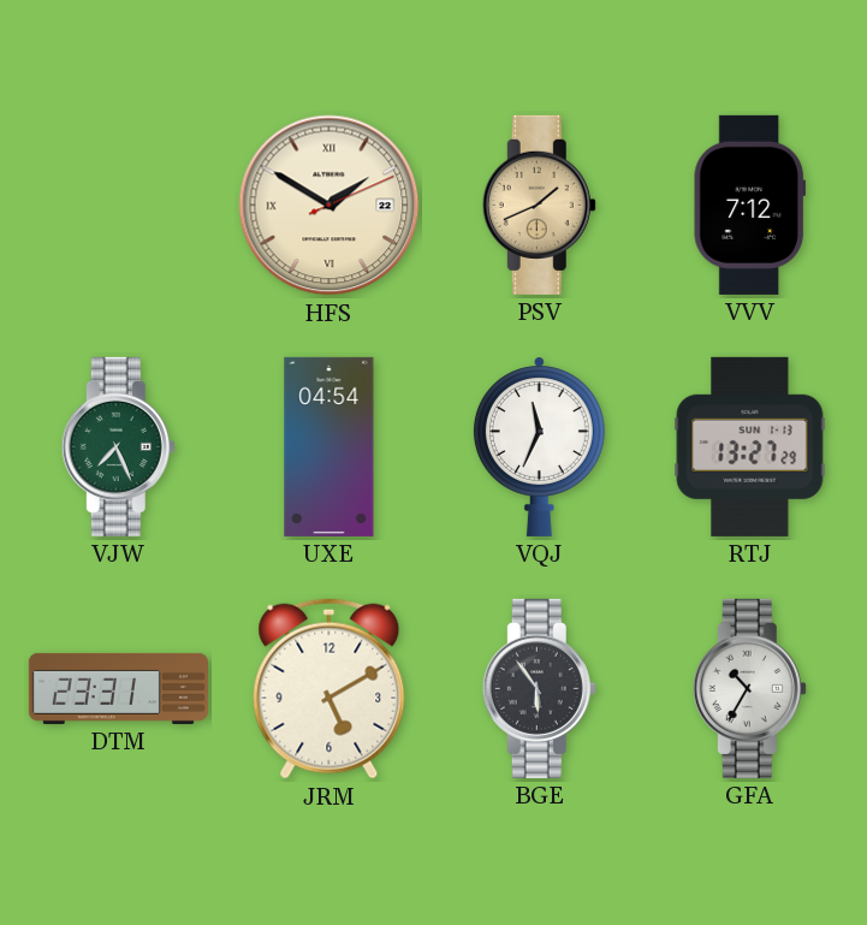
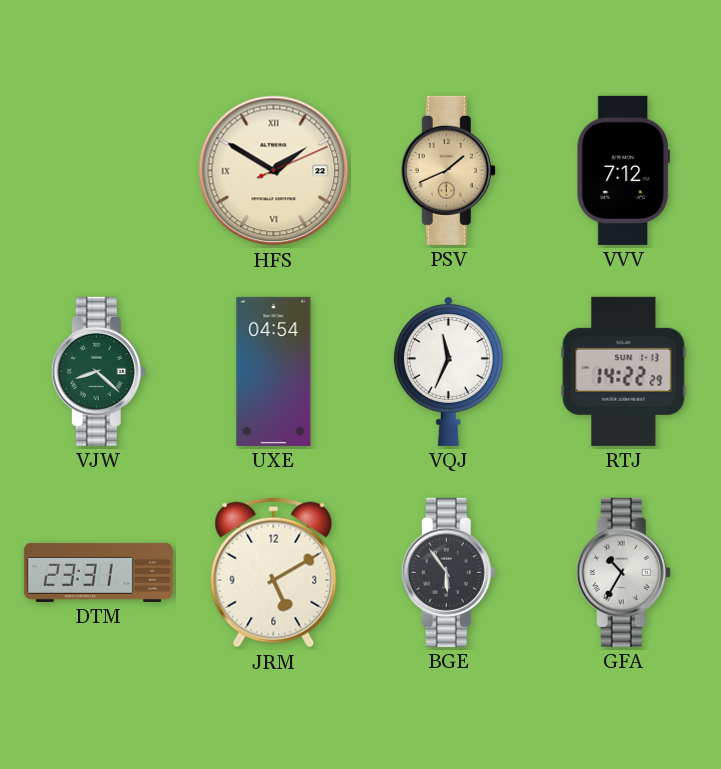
VJW: 7:26 -> 8:22
RTJ: 13:27 -> 14:22
